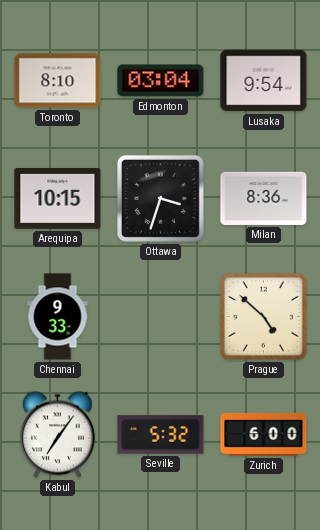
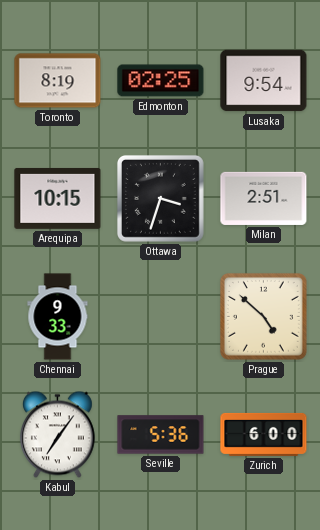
Toronto: 8:10 -> 8:19
Edmonton: 03:04 -> 02:25
Milan: 8:36 -> 2:51
Seville: 5:32 -> 5:36
